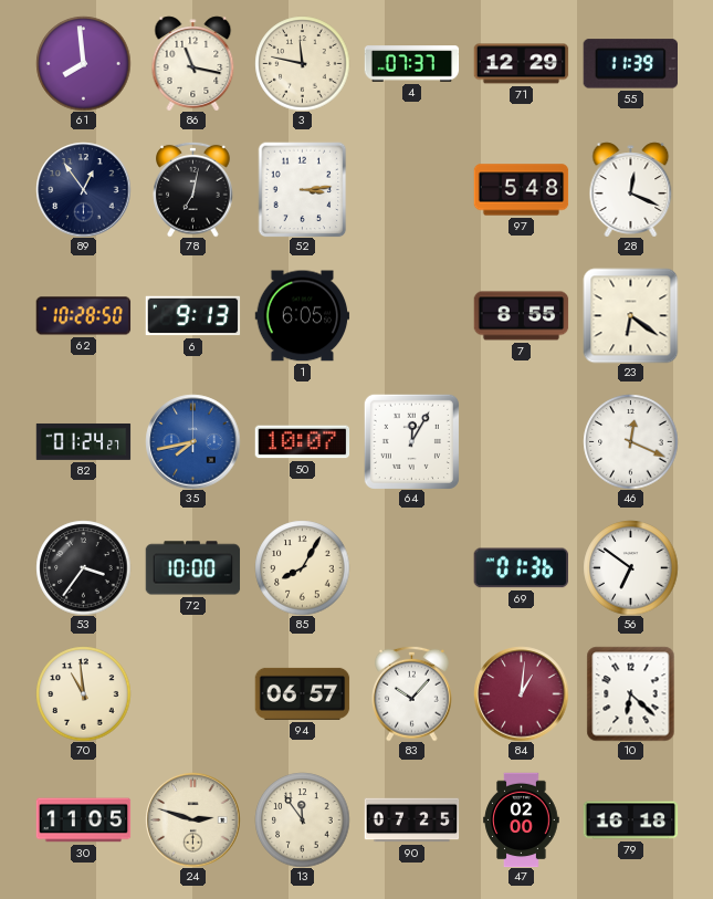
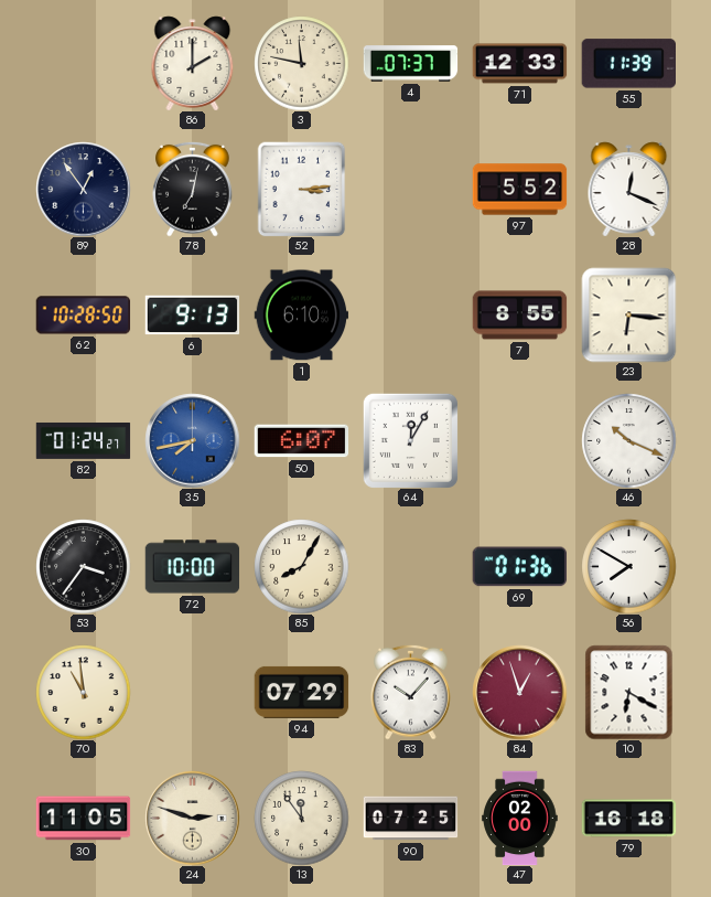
61: 7:59 -> none
86: 11:17 -> 2:00
71: 12:29 -> 12:33
97: 5:48 -> 5:52
1: 6:05 -> 6:10
23: 6:21 -> 6:16
50: 10:07 -> 6:07
46: 12:19 -> 10:19
56: 6:51 -> 7:50
94: 06:57 -> 07:29
84: 1:01 -> 12:57
10: 6:22 -> 6:20
